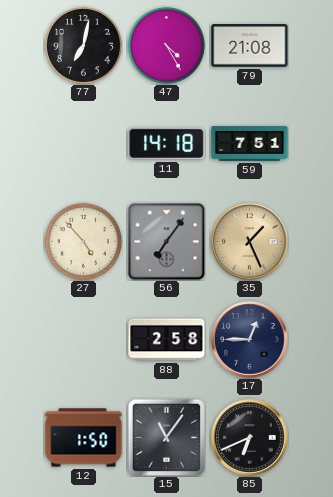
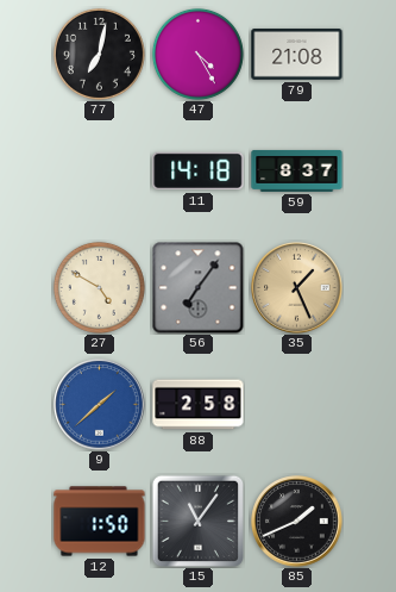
59: 7:51 -> 8:37
27: 4:53 -> 4:50
9: none -> 1:38
17: 12:45 -> none
85: 6:41 -> 1:41
